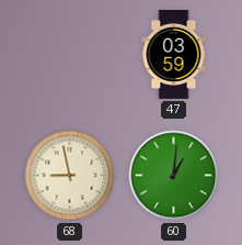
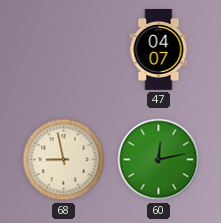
47: 03:59 -> 04:07
60: 1:01 -> 12:13
